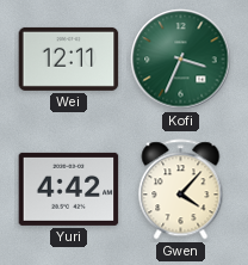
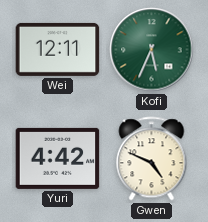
Kofi: 3:34 -> 5:34
Gwen: 4:07 -> 4:49
